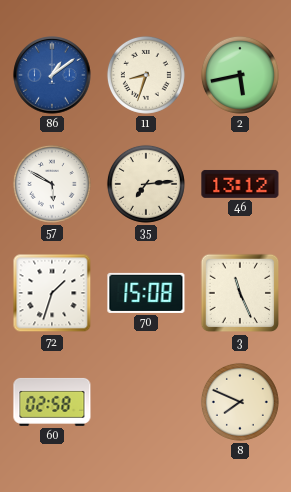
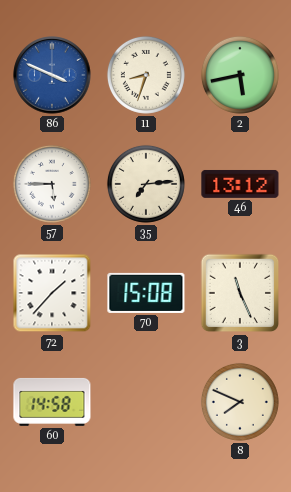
86: 1:09 -> 3:49
57: 5:50 -> 5:45
72: 1:33 -> 1:37
60: 02:58 -> 14:58
